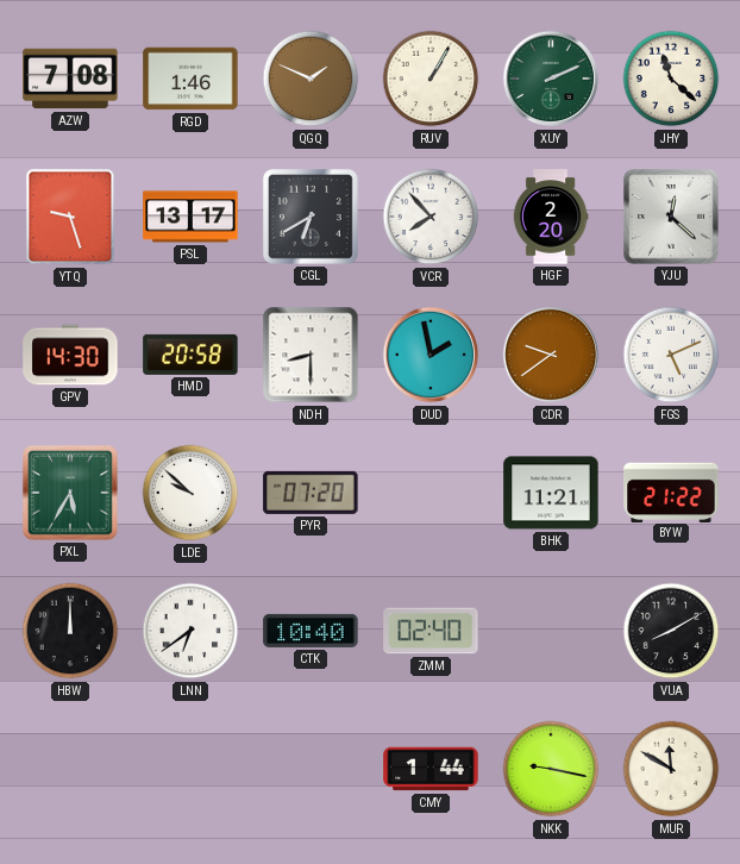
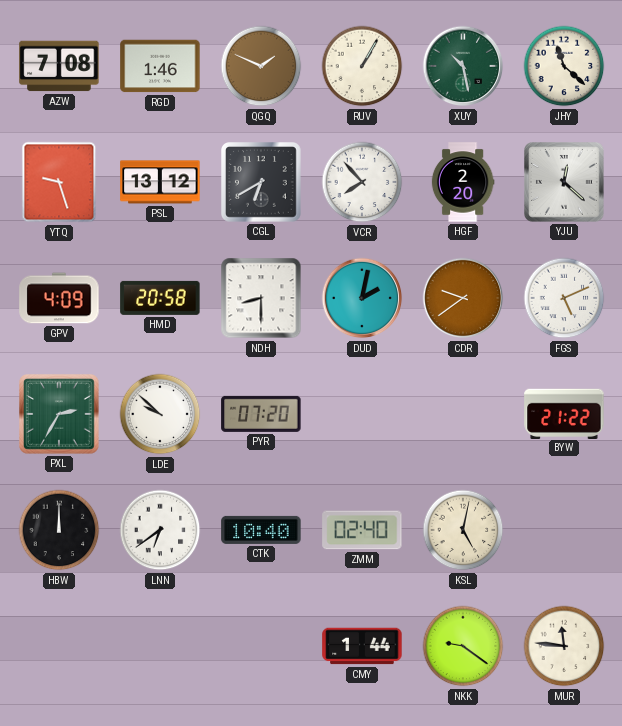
XUY: 2:11 -> 10:28
PSL: 13:17 -> 13:12
GPV: 14:30 -> 4:09
DUD: 1:58 -> 2:02
PXL: 5:35 -> 2:35
BHK: 11:21 -> none
KSL: none -> 5:02
VUA: 8:10 -> none
NKK: 9:17 -> 9:21
MUR: 11:50 -> 11:46
